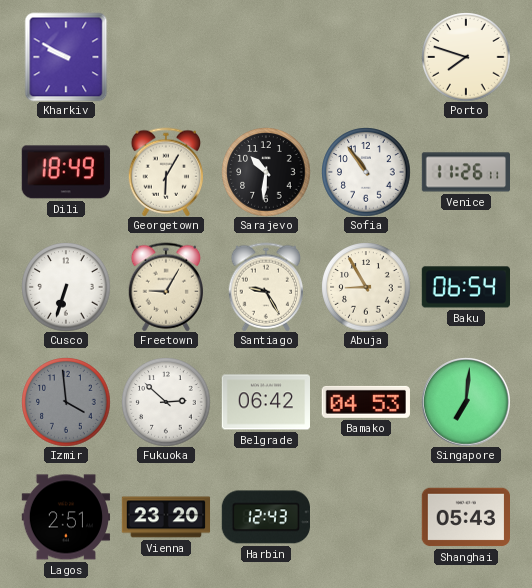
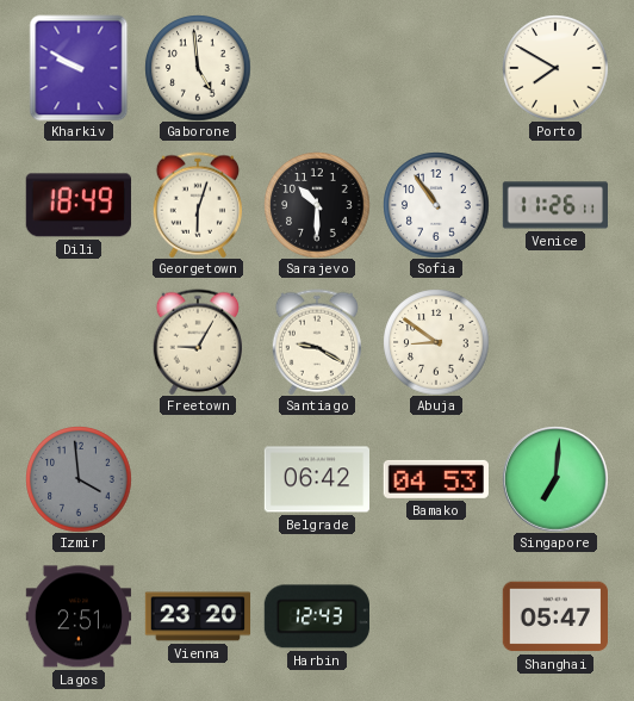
Gaborone: none -> 4:59
Porto: 7:48 -> 7:50
Georgetown: 6:05 -> 6:03
Sarajevo: 10:31 -> 10:30
Cusco: 6:33 -> none
Santiago: 9:25 -> 9:20
Abuja: 8:55 -> 8:51
Baku: 06:54 -> none
Fukuoka: 2:52 -> none
Shanghai: 05:43 -> 05:47
